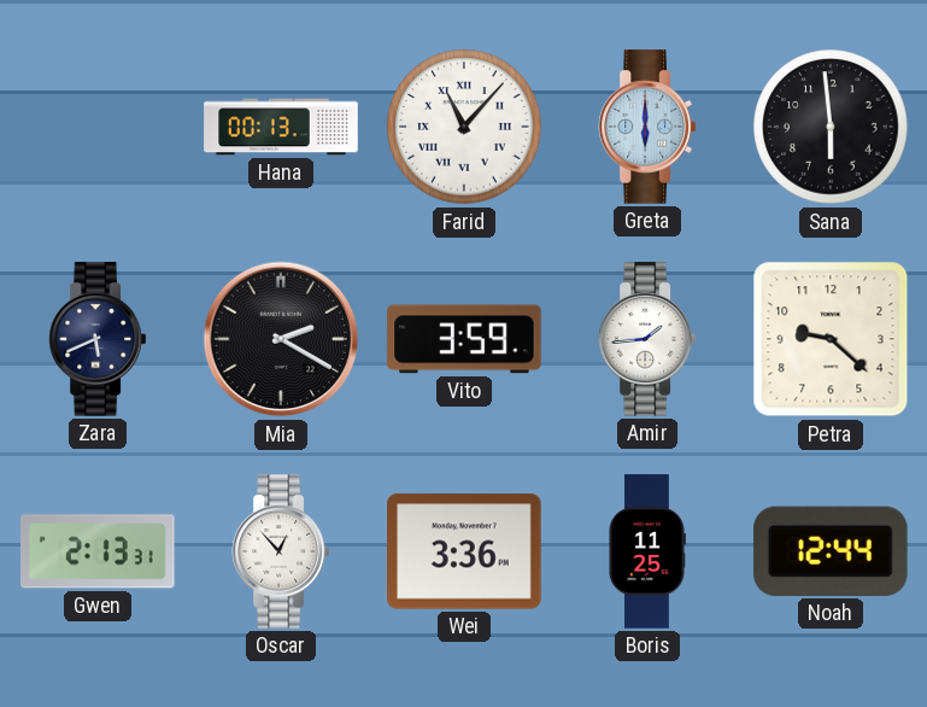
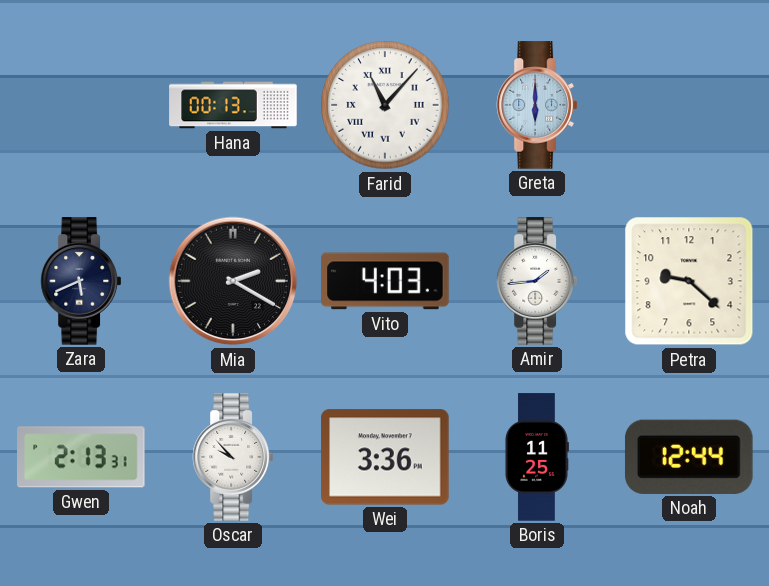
Sana: 5:59 -> none
Vito: 3:59 -> 4:03
Oscar: 12:53 -> 9:53
